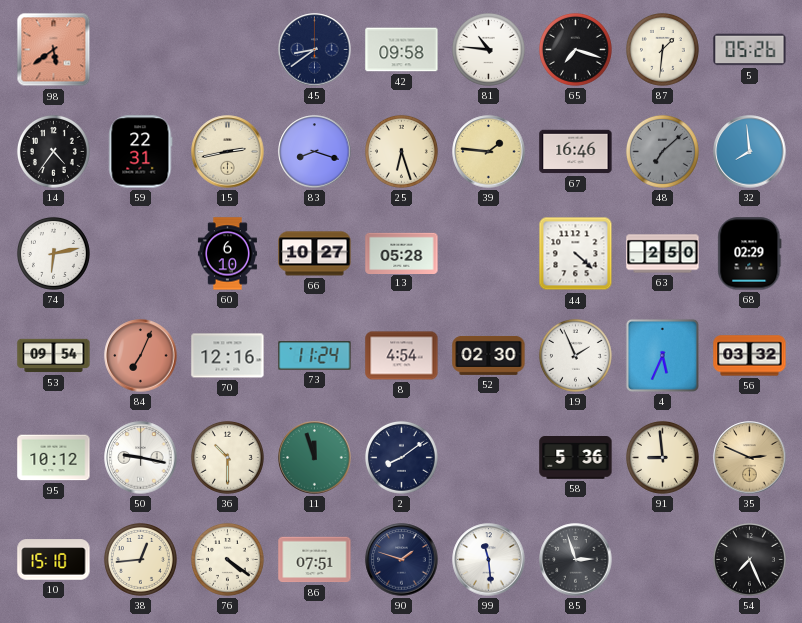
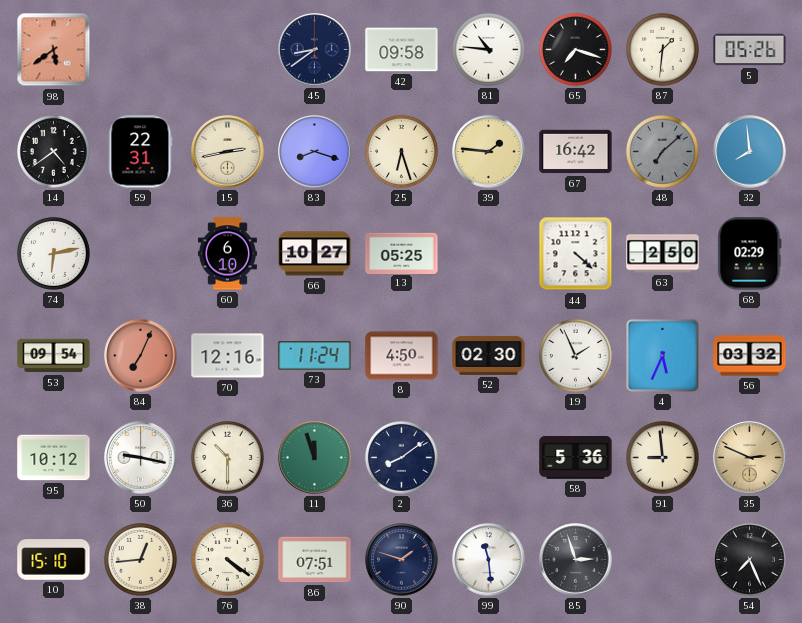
14: 4:36 -> 4:39
67: 16:46 -> 16:42
13: 05:28 -> 05:25
8: 4:54 -> 4:50
